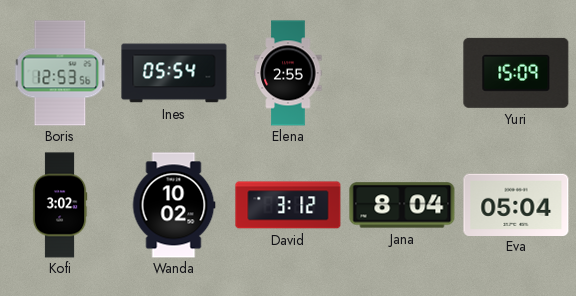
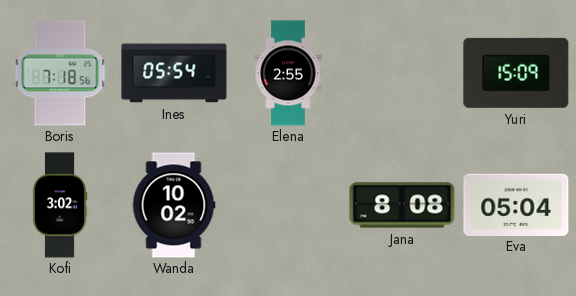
Boris: 12:53 -> 7:18
David: 3:12 -> none
Jana: 8:04 -> 8:08
